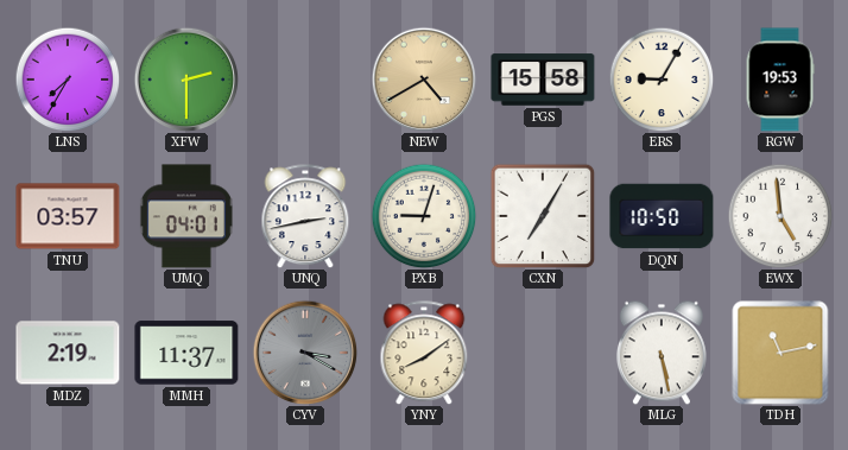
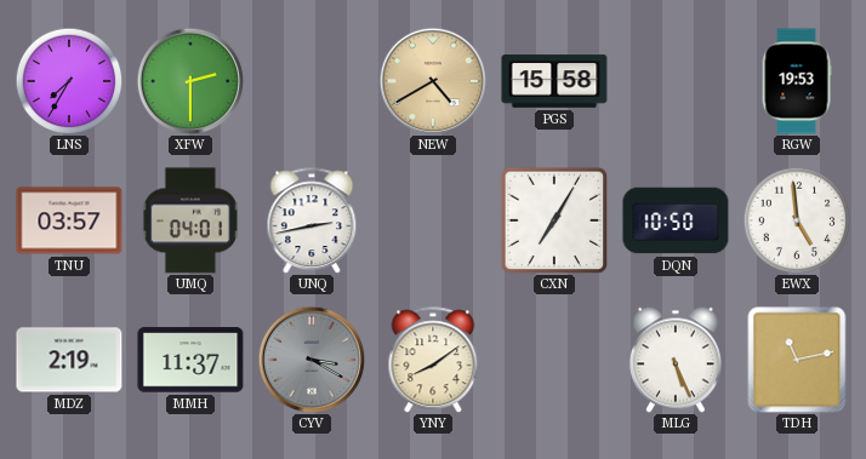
ERS: 9:05 -> none
PXB: 9:03 -> none
MLG: 5:28 -> 5:26
